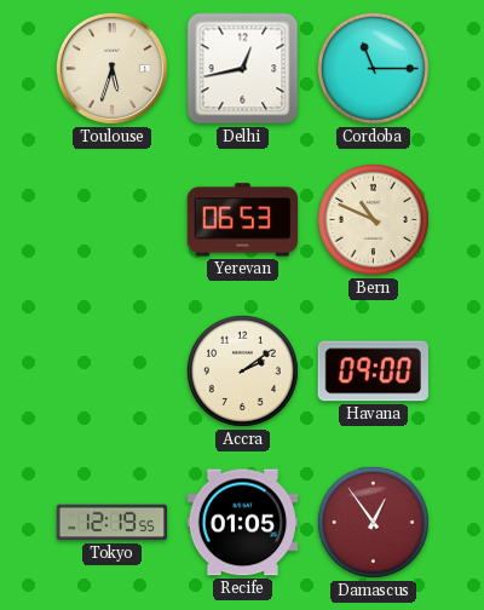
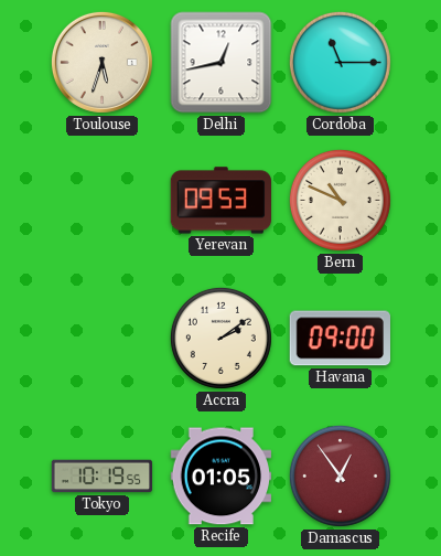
Yerevan: 06:53 -> 09:53
Tokyo: 12:19 -> 10:19
